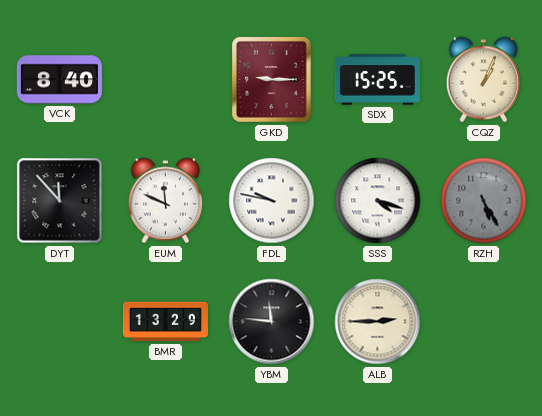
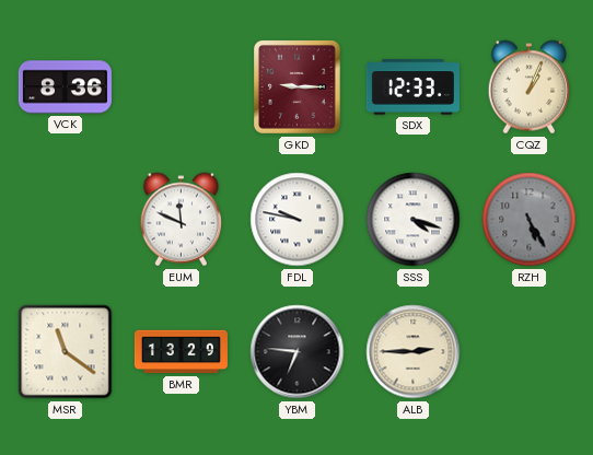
VCK: 8:40 -> 8:36
SDX: 15:25 -> 12:33
DYT: 11:53 -> none
MSR: none -> 11:21
YBM: 11:46 -> 6:46
